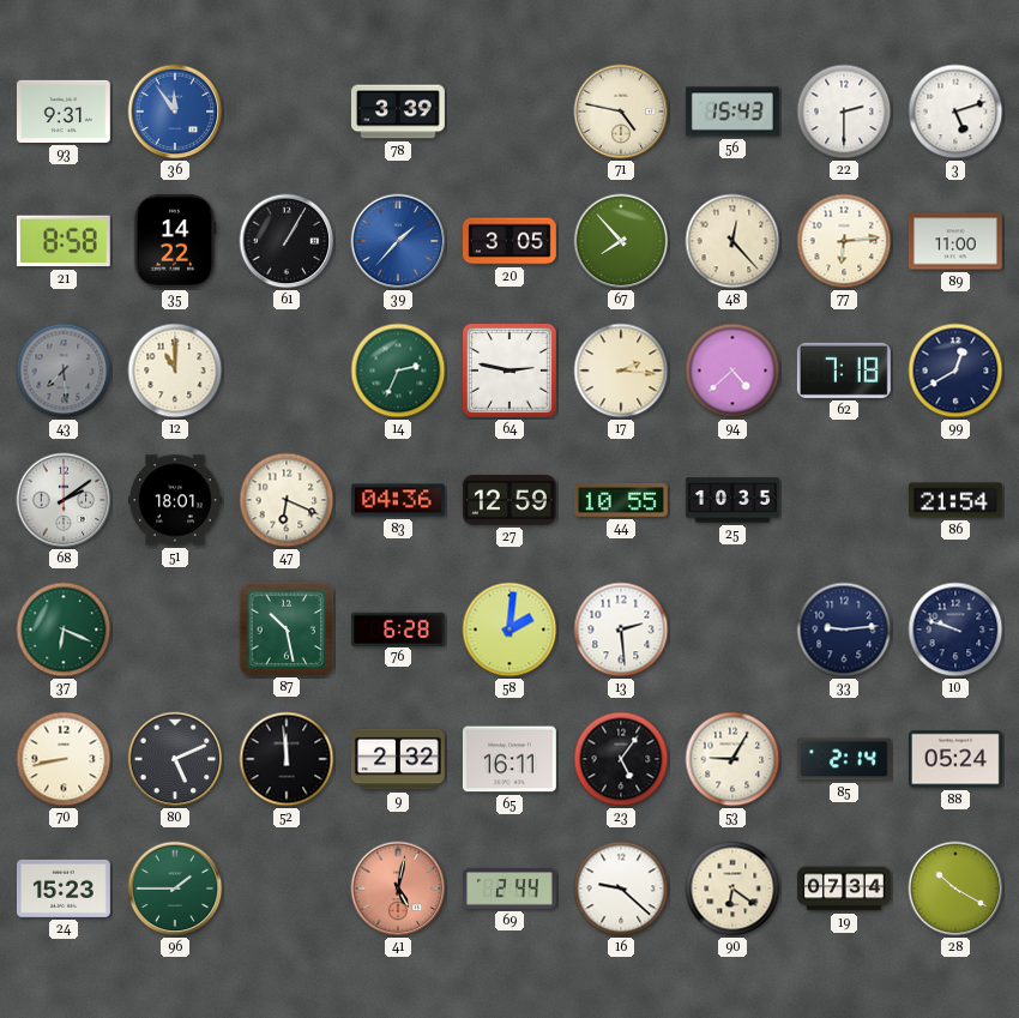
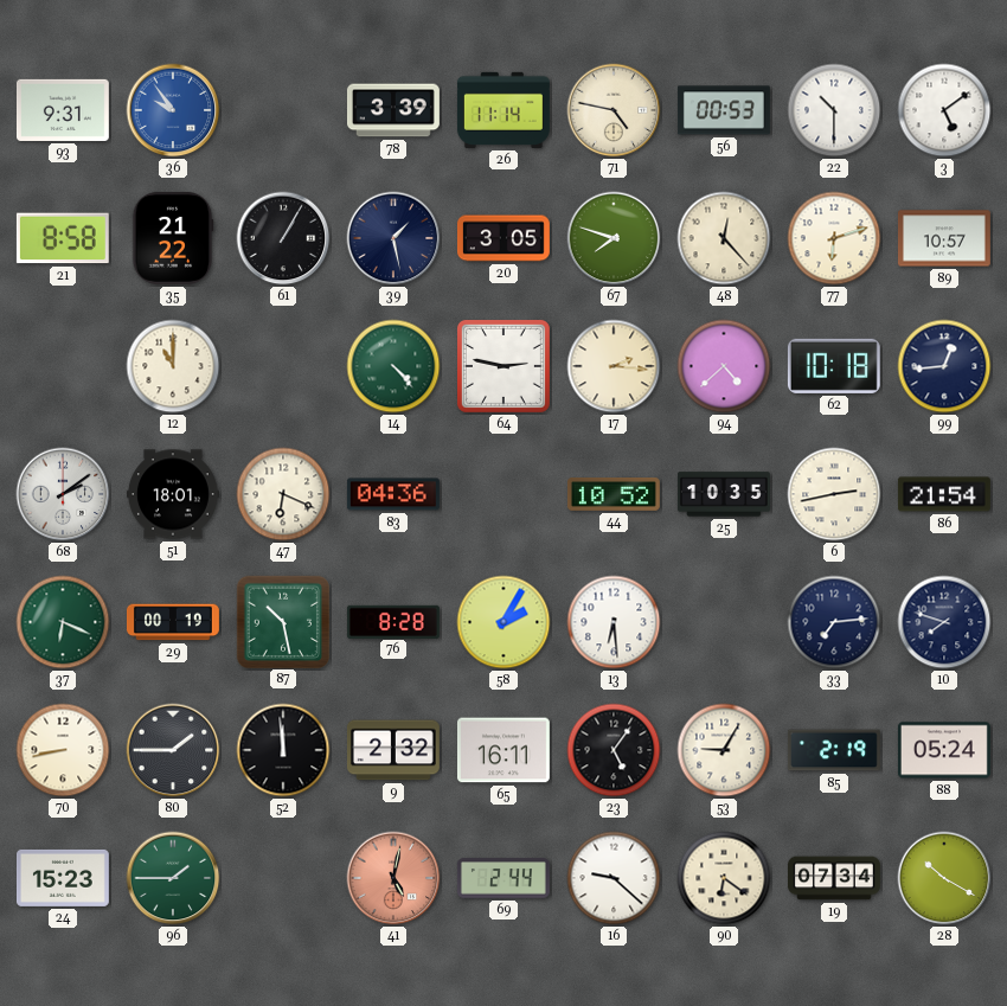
36: 11:54 -> 9:54
26: none -> 11:14
56: 15:43 -> 00:53
22: 2:30 -> 10:30
3: 5:12 -> 5:09
35: 14:22 -> 21:22
39: 1:37 -> 1:28
39 dial: blue -> navy
67: 7:53 -> 7:48
77: 6:14 -> 6:12
89: 11:00 -> 10:57
43: 7:29 -> none
14: 2:34 -> 4:23
62: 7:18 -> 10:18
99: 12:40 -> 12:44
27: 12:59 -> none
44: 10:55 -> 10:52
6: none -> 2:43
29: none -> 00:19
76: 6:28 -> 8:28
58: 2:01 -> 2:05
13: 2:29 -> 6:29
33: 9:14 -> 7:14
10: 9:48 -> 7:48
80: 5:11 -> 1:45
85: 2:14 -> 2:19
